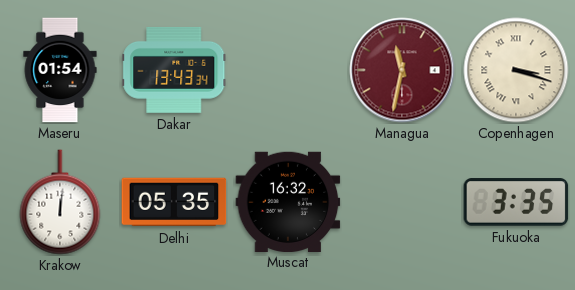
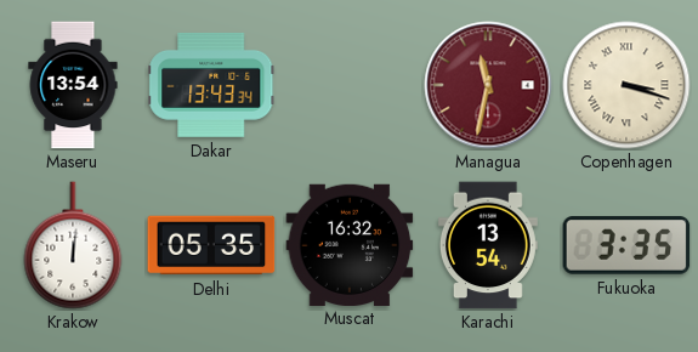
Maseru: 01:54 -> 13:54
Karachi: none -> 13:54
